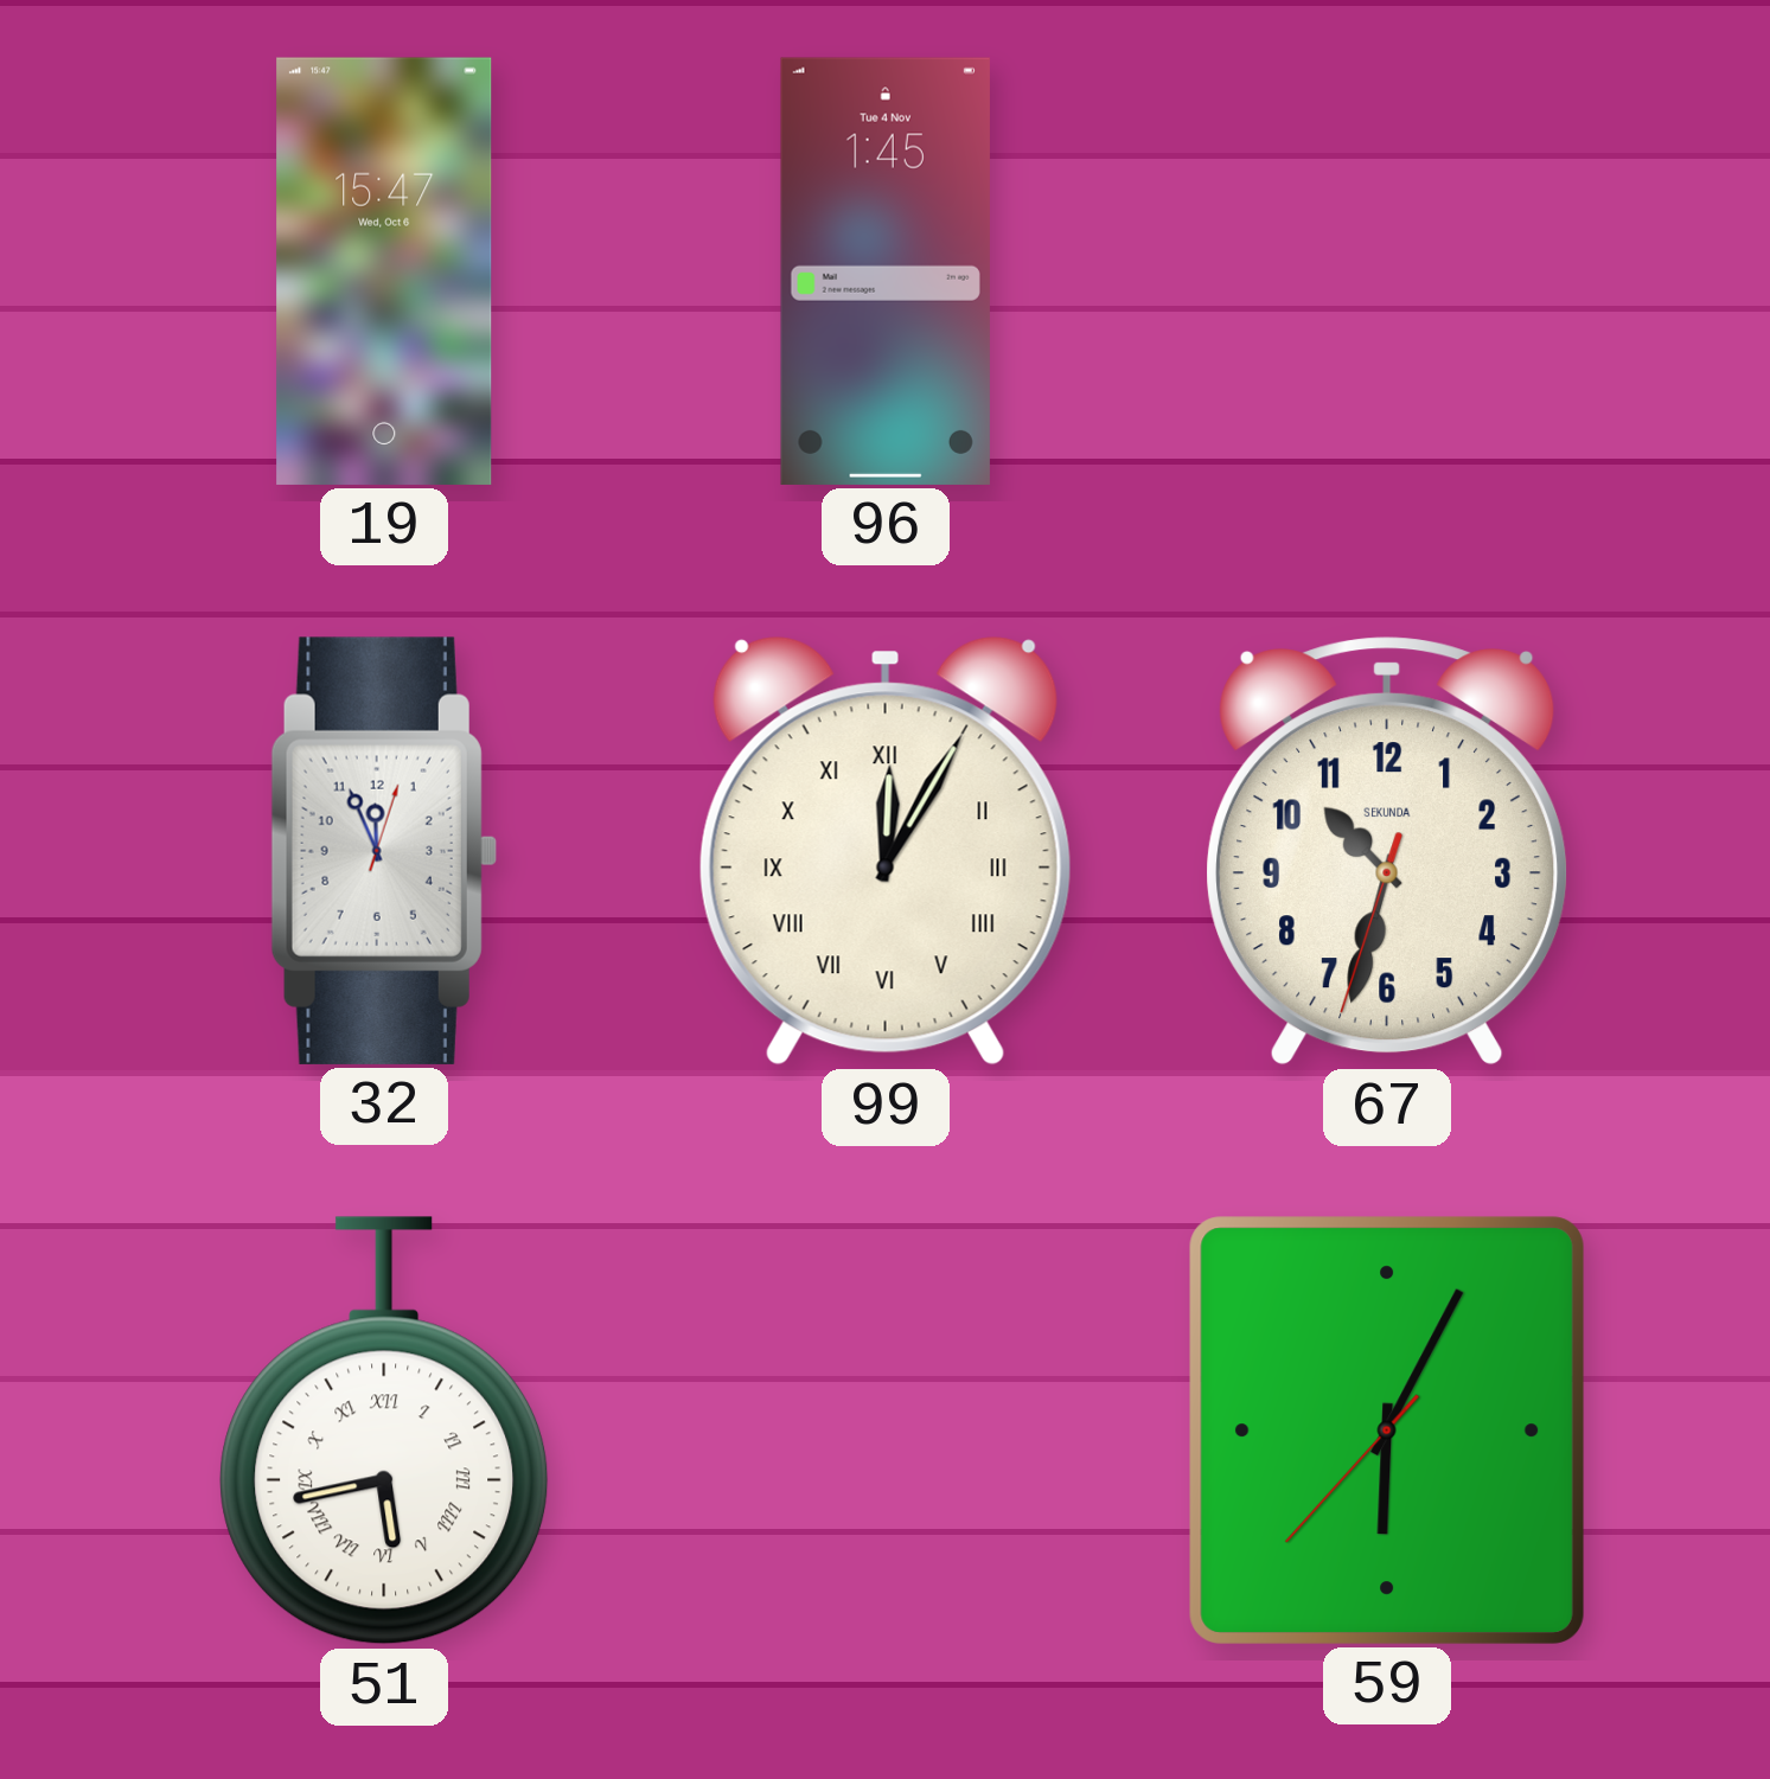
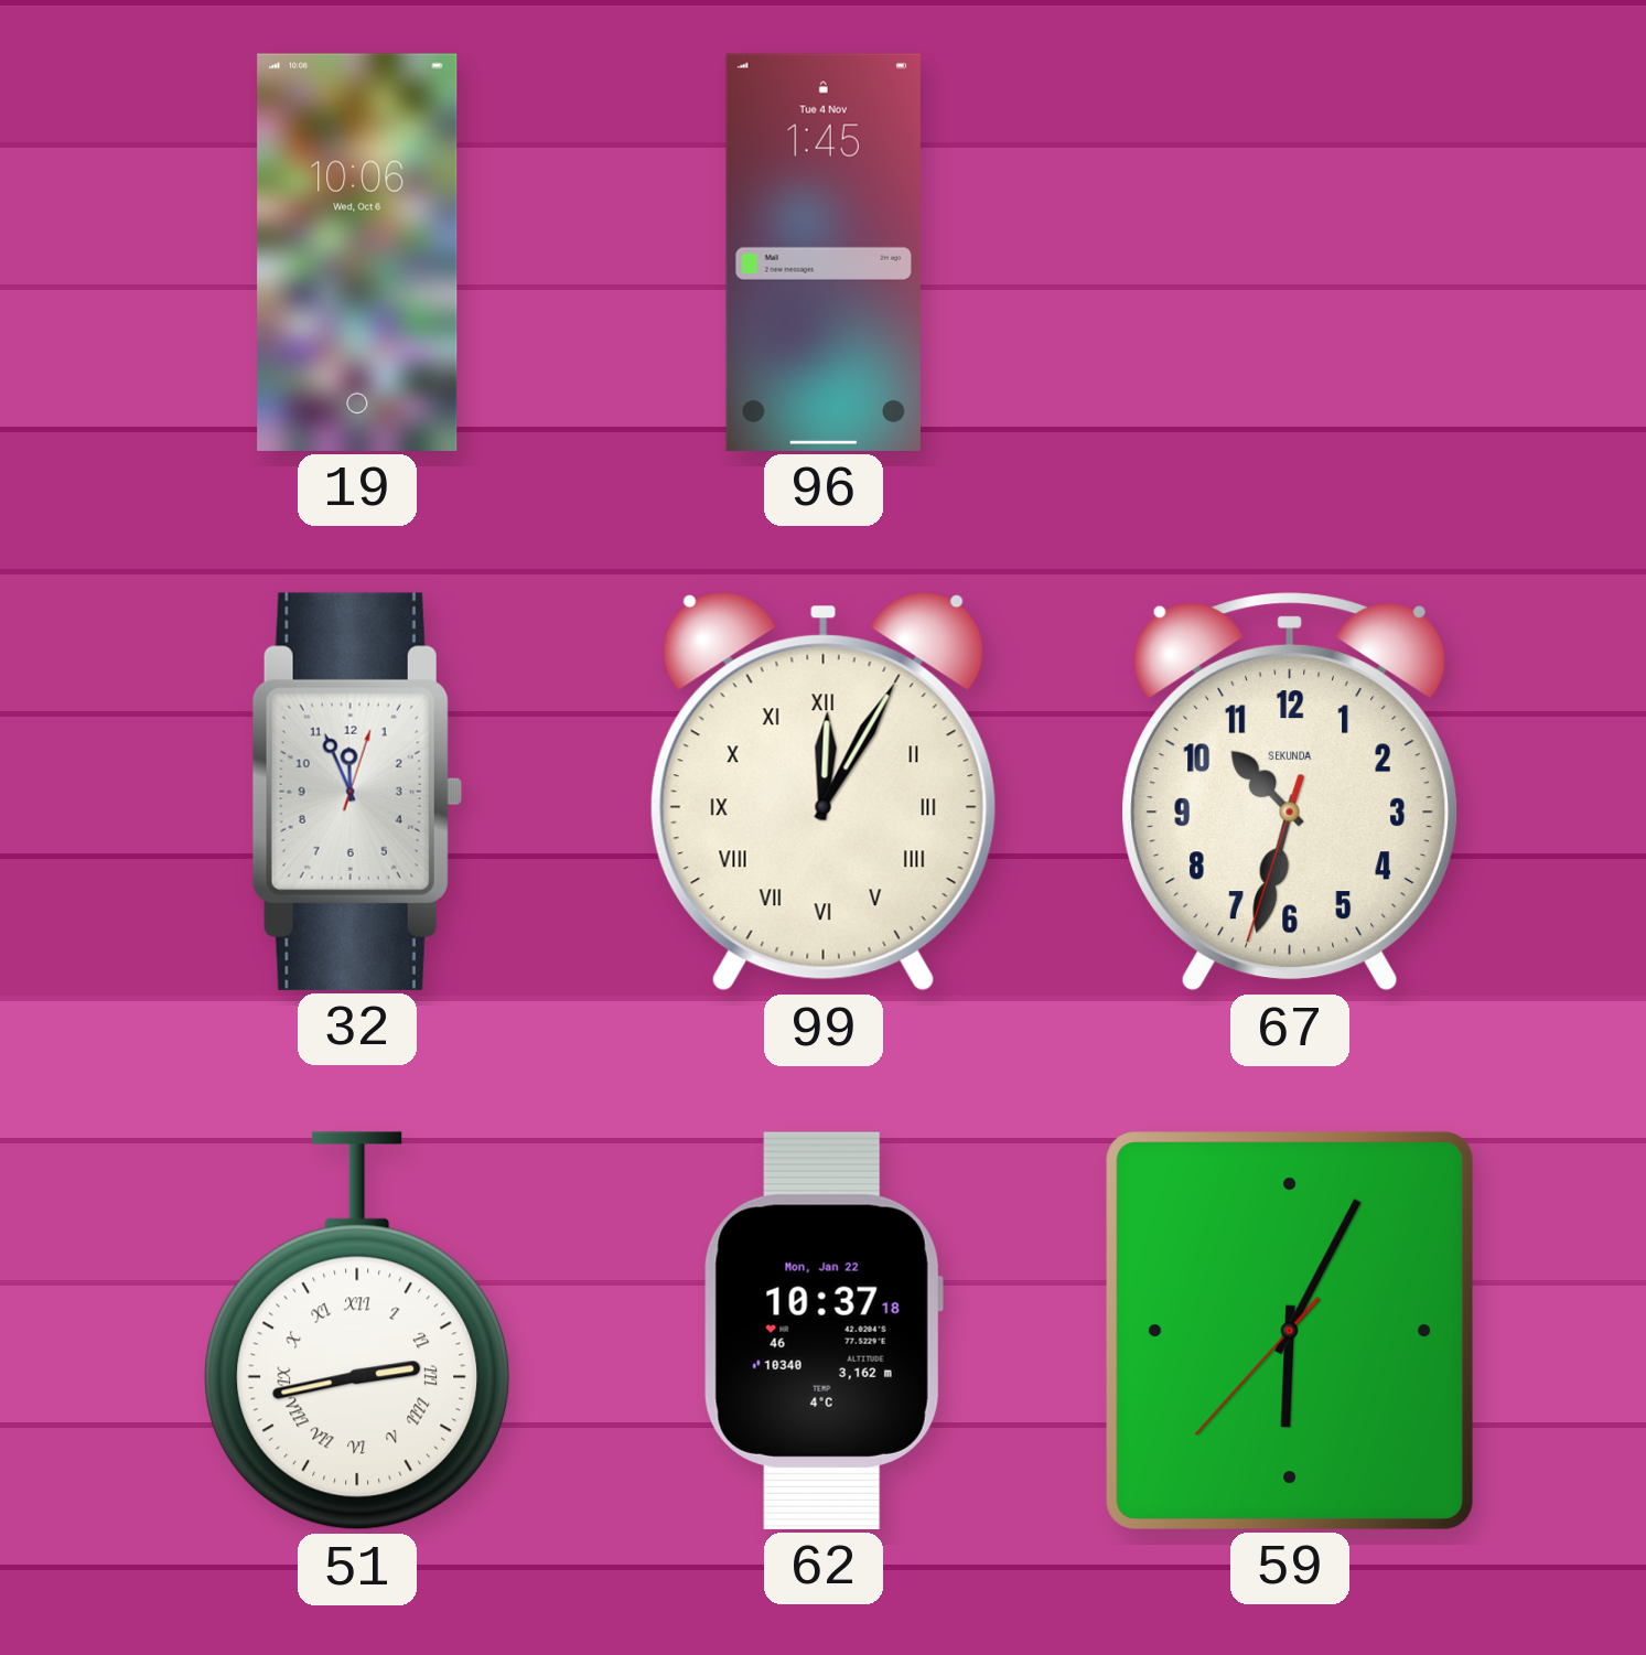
19: 15:47 -> 10:06
51: 5:43 -> 2:43
62: none -> 10:37
